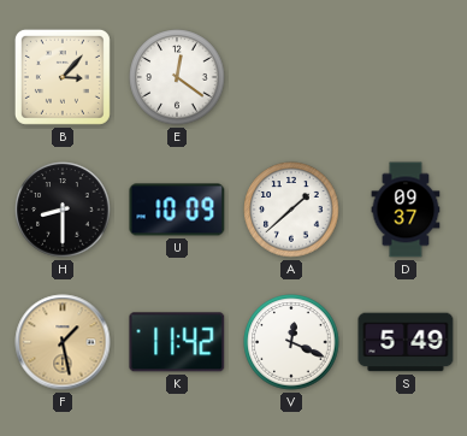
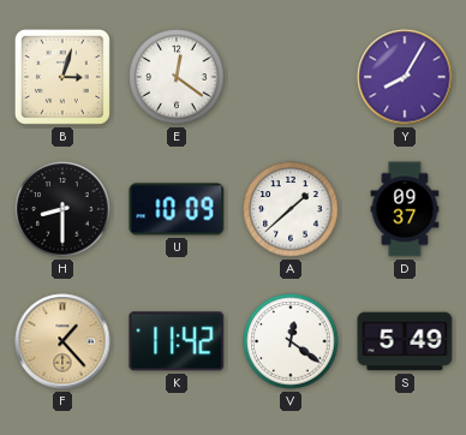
B: 3:07 -> 3:03
Y: none -> 8:05
F: 1:28 -> 1:23
V: 12:19 -> 12:21
